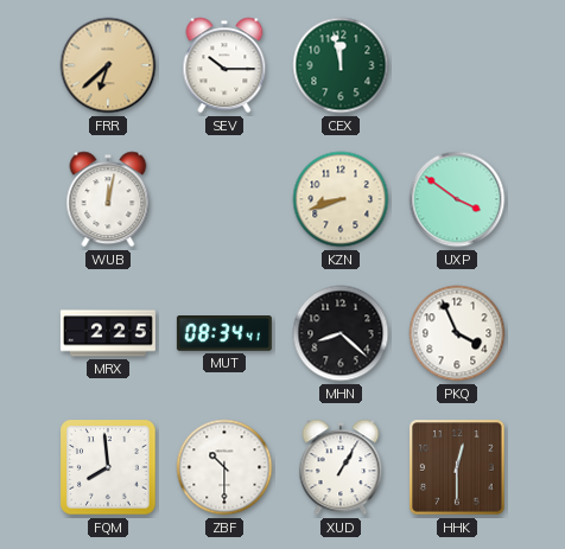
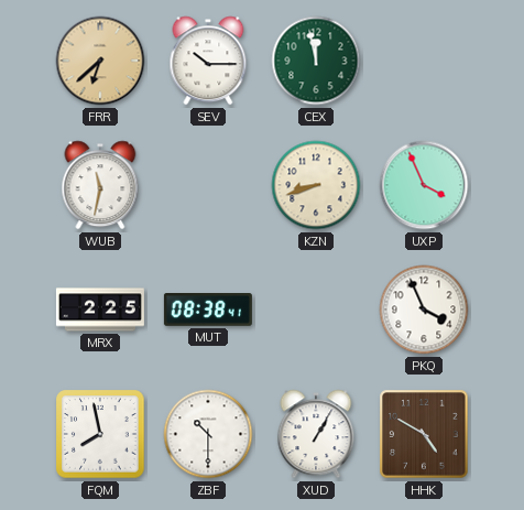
WUB: 12:02 -> 11:32
UXP: 3:51 -> 3:56
MUT: 08:34 -> 08:38
MHN: 8:22 -> none
FQM: 7:59 -> 7:58
HHK: 12:30 -> 4:50
